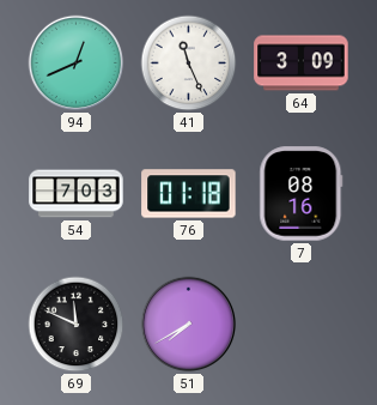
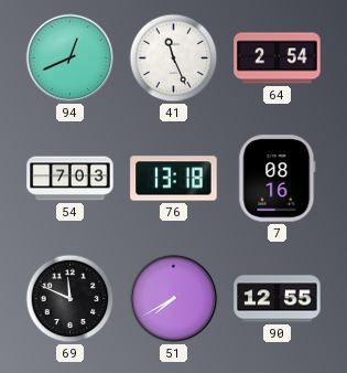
64: 3:09 -> 2:54
76: 01:18 -> 13:18
90: none -> 12:55
